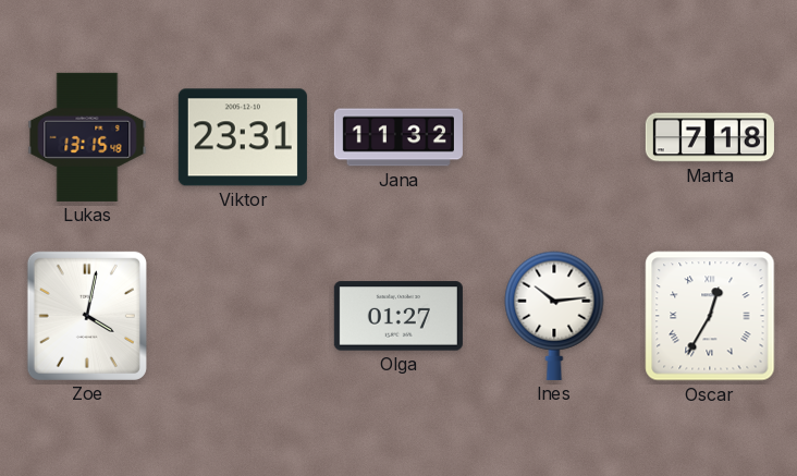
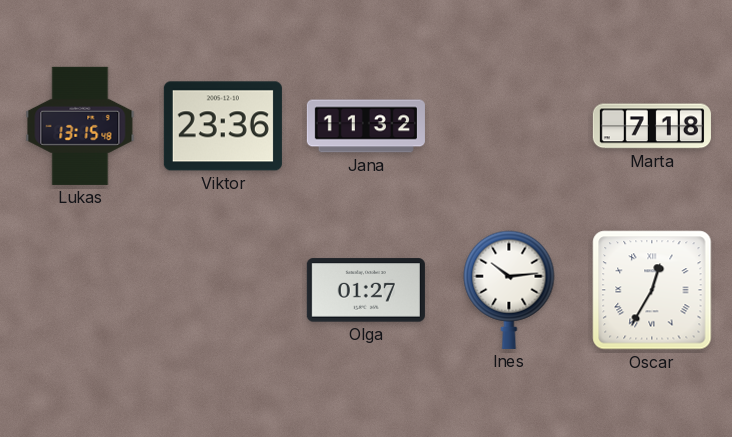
Viktor: 23:31 -> 23:36
Zoe: 4:02 -> none
